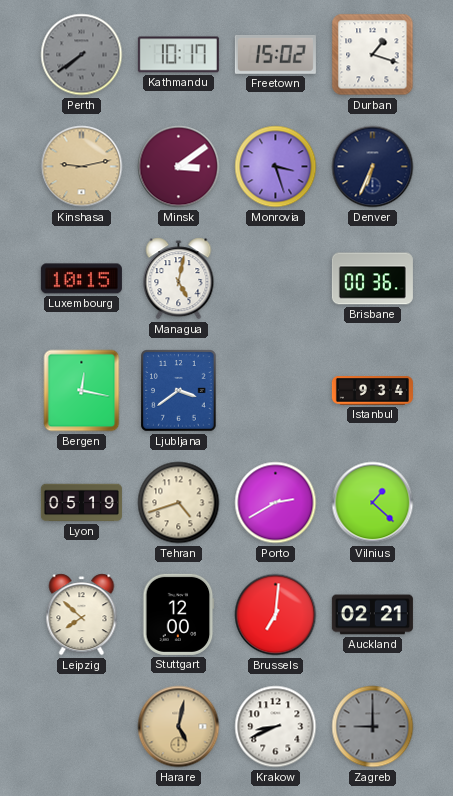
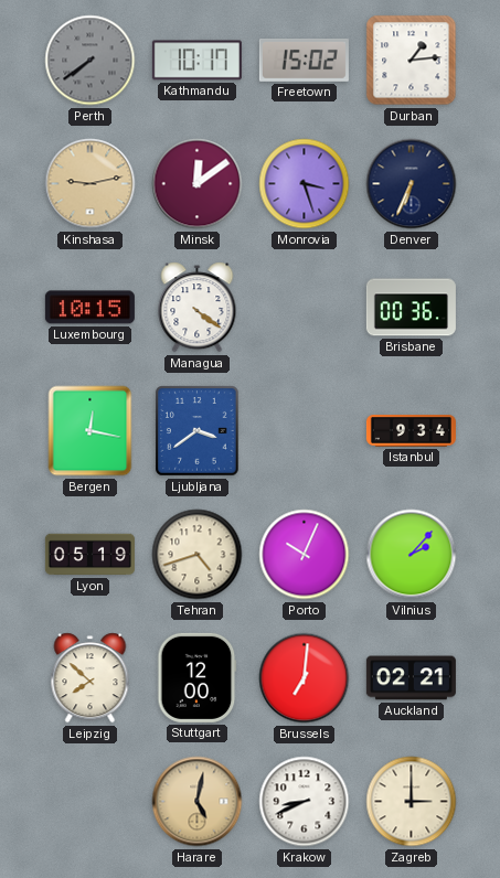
Durban: 1:18 -> 1:14
Minsk: 3:09 -> 12:09
Managua: 5:02 -> 4:21
Porto: 2:40 -> 10:04
Vilnius: 1:22 -> 2:07
Zagreb: 9:00 -> 3:00
Zagreb dial: grey -> cream
